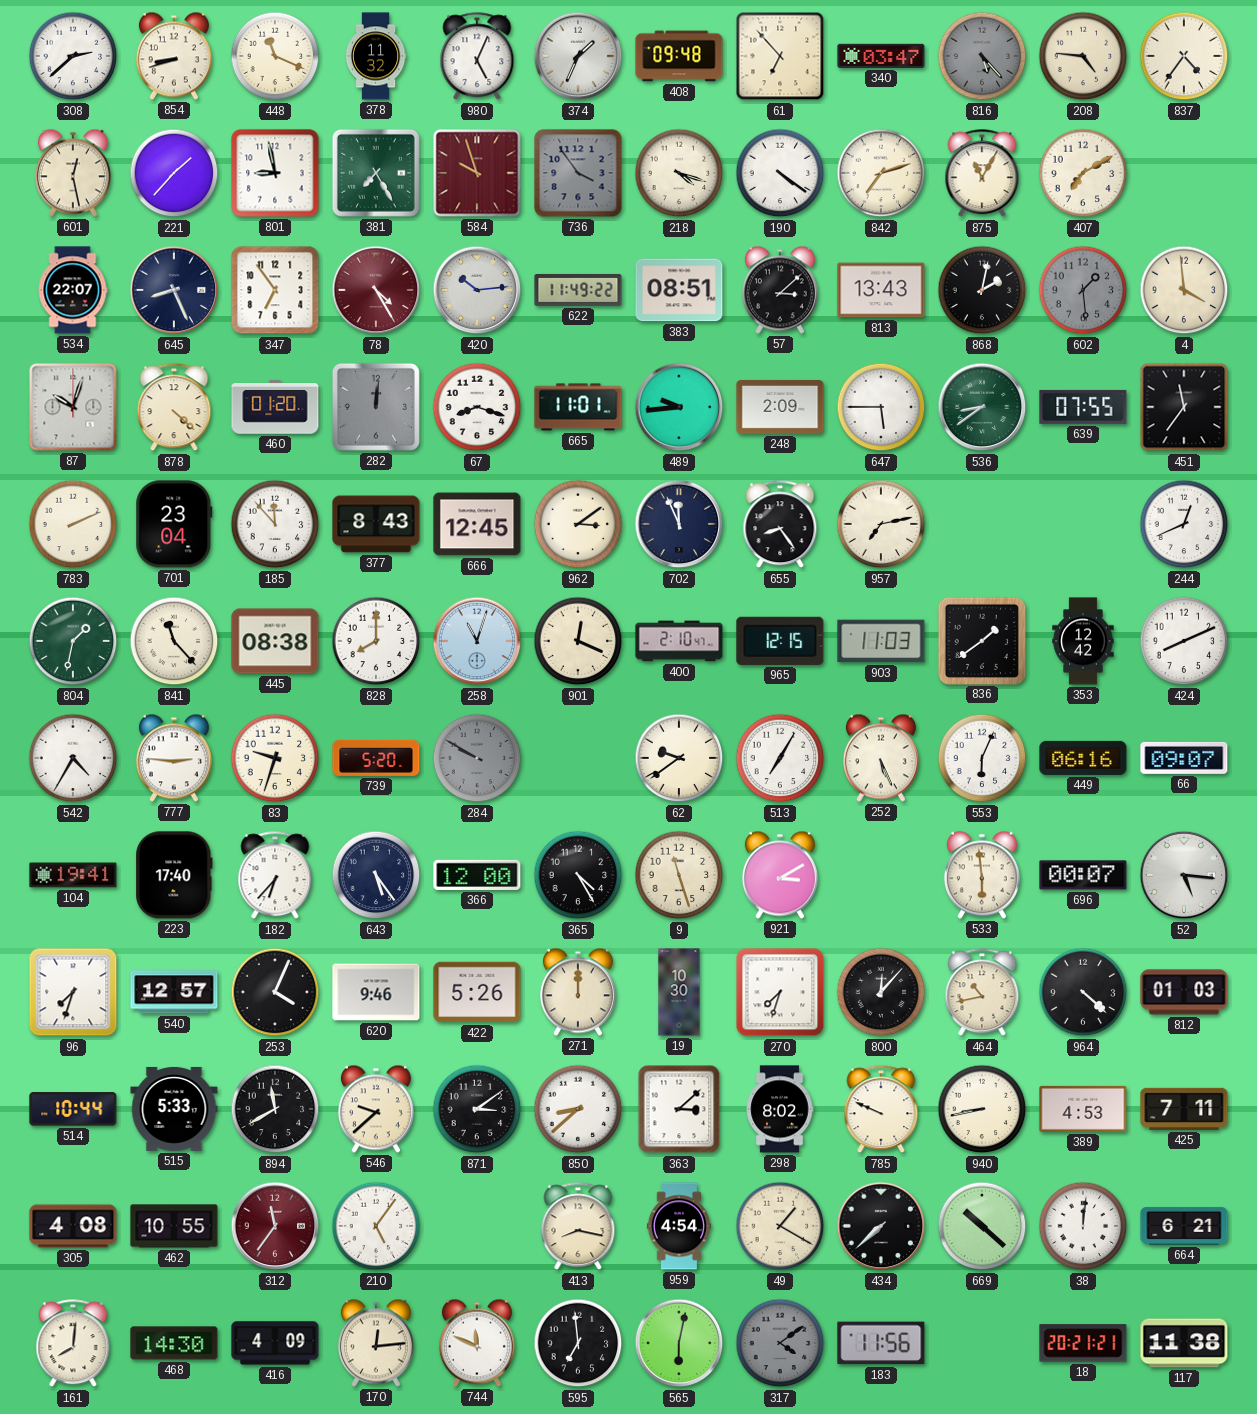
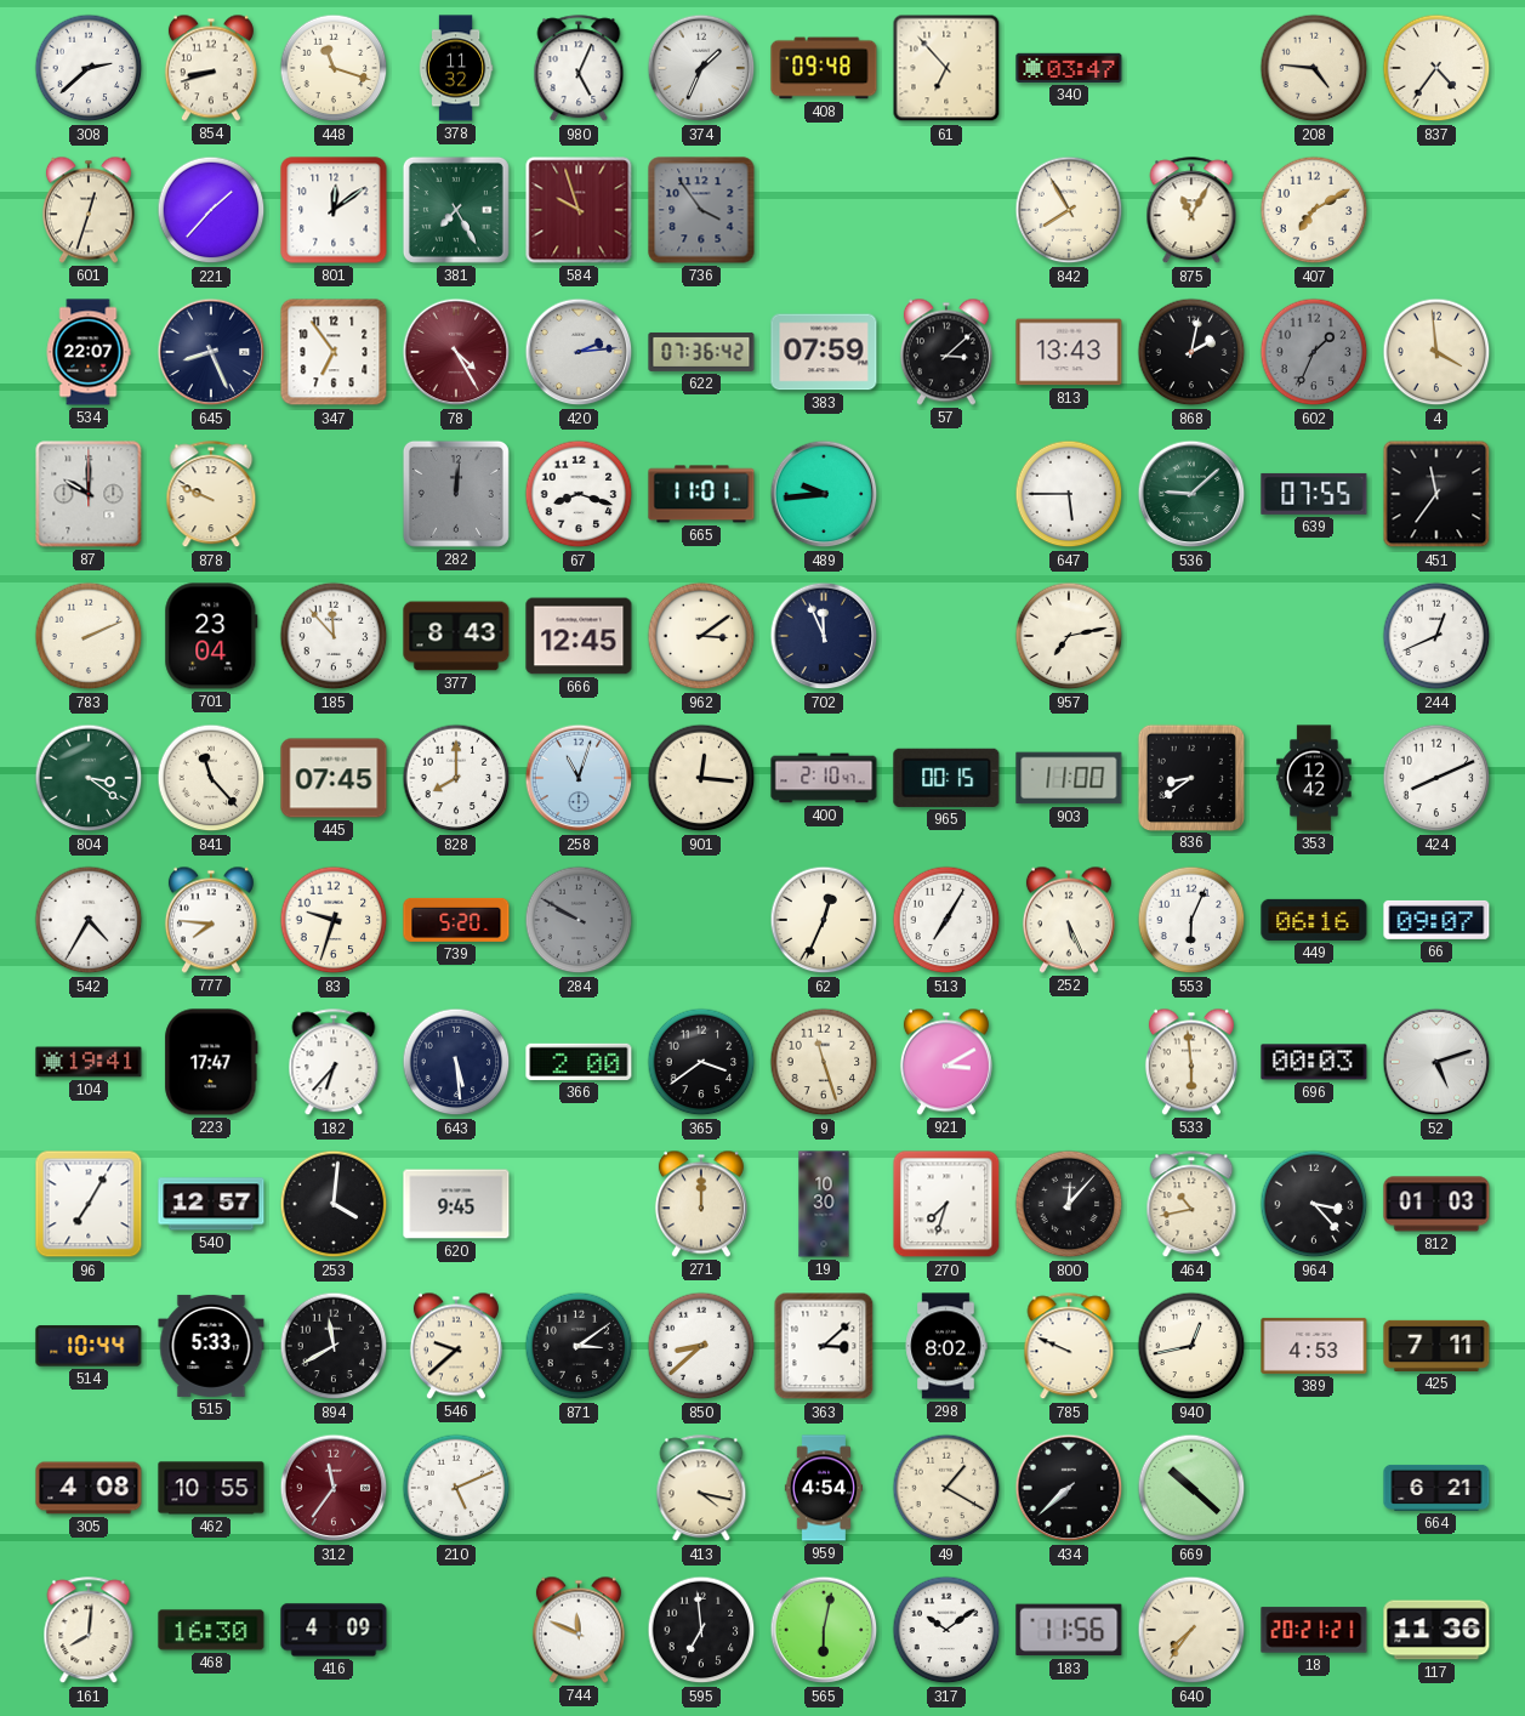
448: 11:19 -> 11:18
816: 5:23 -> none
601: 12:28 -> 12:33
801: 8:58 -> 12:09
218: 4:18 -> none
190: 4:21 -> none
842: 7:12 -> 7:55
420: 10:14 -> 2:14
622: 11:49 -> 07:36
383: 08:51 -> 07:59
602: 1:29 -> 1:34
87: 10:03 -> 10:00
878: 4:22 -> 9:49
460: 01:20 -> none
248: 2:09 -> none
536: 8:39 -> 9:08
655: 8:24 -> none
804: 1:32 -> 3:21
445: 08:38 -> 07:45
901: 12:19 -> 12:16
965: 12:15 -> 00:15
903: 11:03 -> 11:00
836: 1:39 -> 8:39
777: 2:46 -> 7:46
62: 9:39 -> 12:34
223: 17:40 -> 17:47
643: 5:24 -> 5:29
366: 12:00 -> 2:00
365: 4:25 -> 3:39
696: 00:07 -> 00:03
52: 5:16 -> 5:12
96: 7:33 -> 7:05
253: 4:04 -> 4:01
620: 9:46 -> 9:45
422: 5:26 -> none
964: 4:22 -> 3:23
940: 8:43 -> 12:43
210: 5:06 -> 5:11
413: 8:17 -> 4:17
38: 12:01 -> none
468: 14:30 -> 16:30
170: 12:14 -> none
317: 4:09 -> 10:09
317 dial: grey -> white
640: none -> 7:36
117: 11:38 -> 11:36
